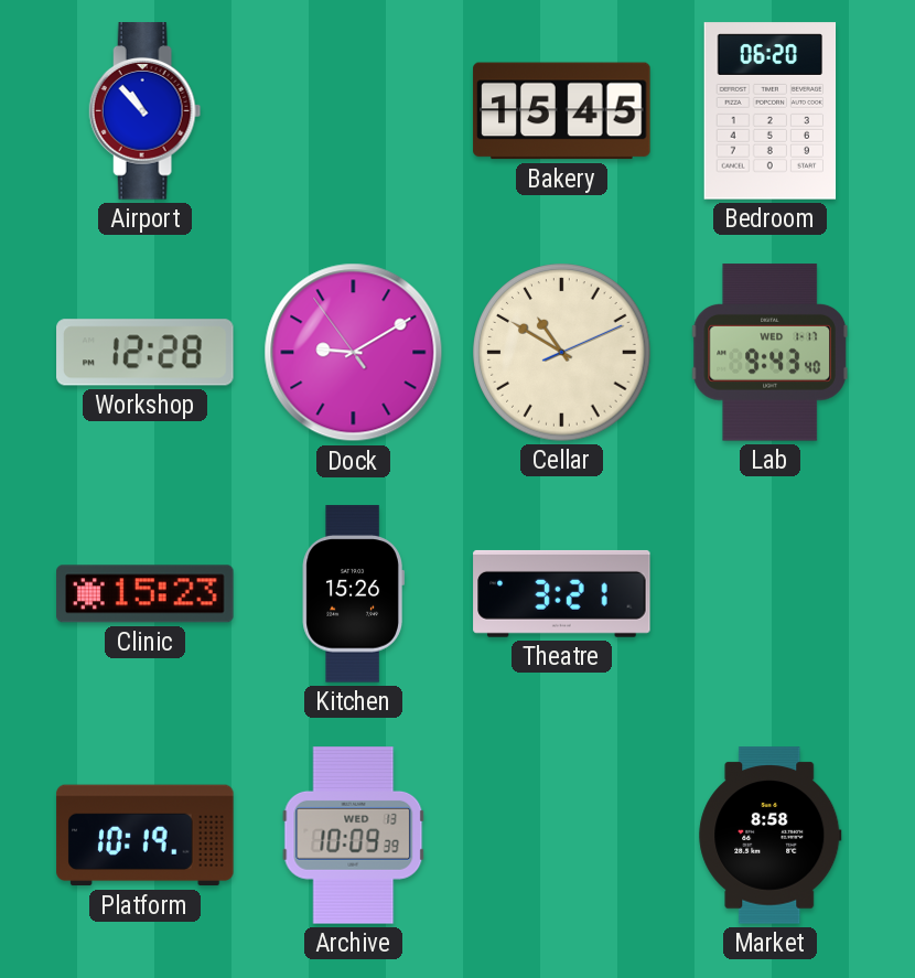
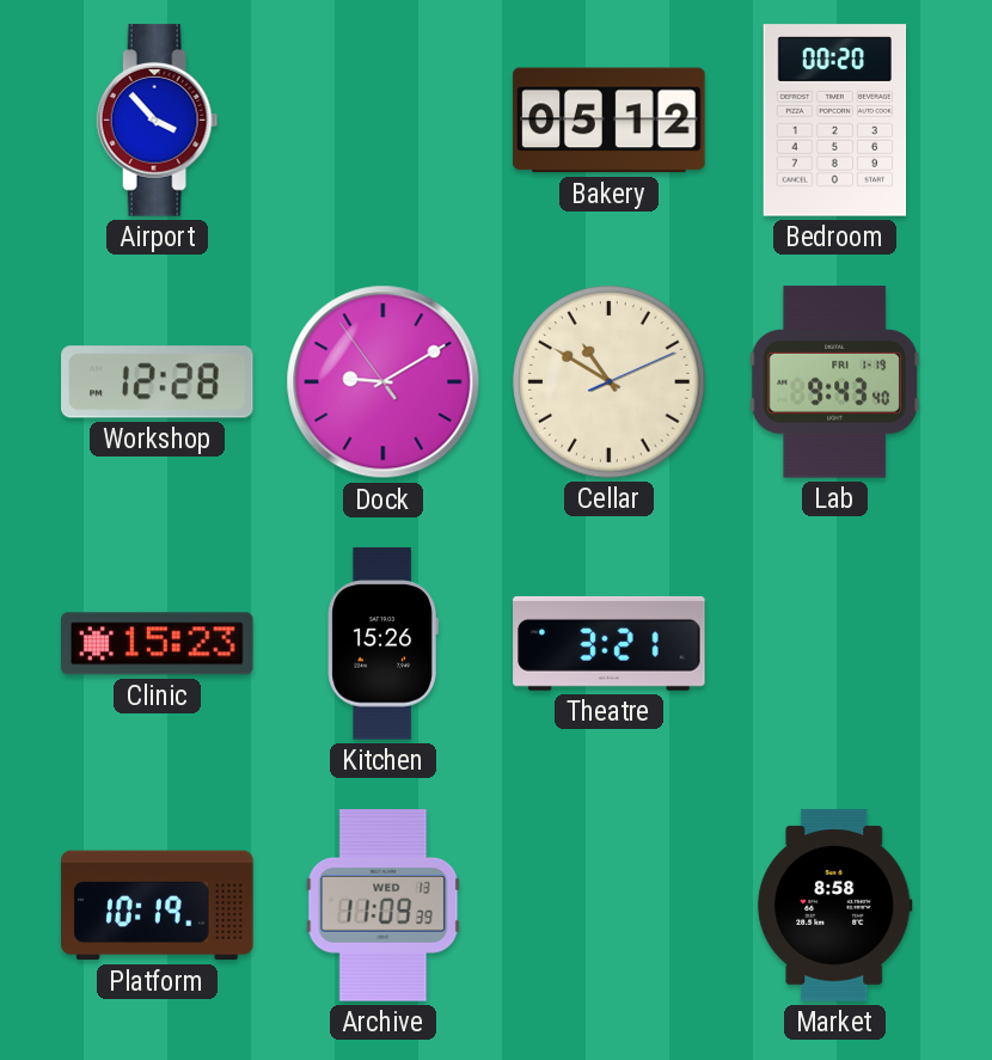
Airport: 10:53 -> 3:53
Bakery: 15:45 -> 05:12
Bedroom: 06:20 -> 00:20
Lab date: WED 1-17 -> FRI 1-19
Archive: 10:09 -> 11:09
